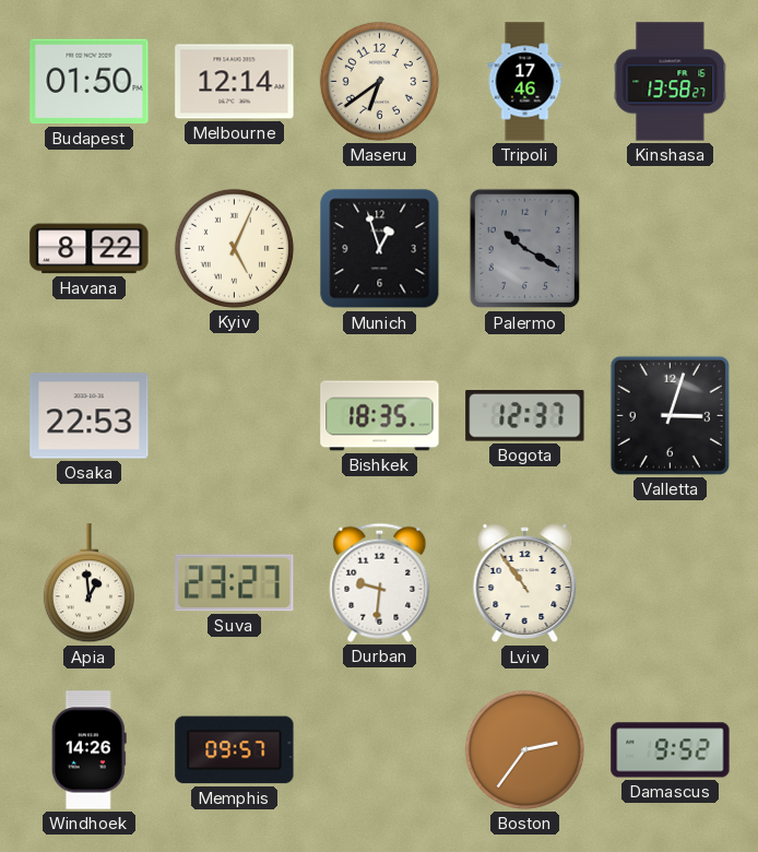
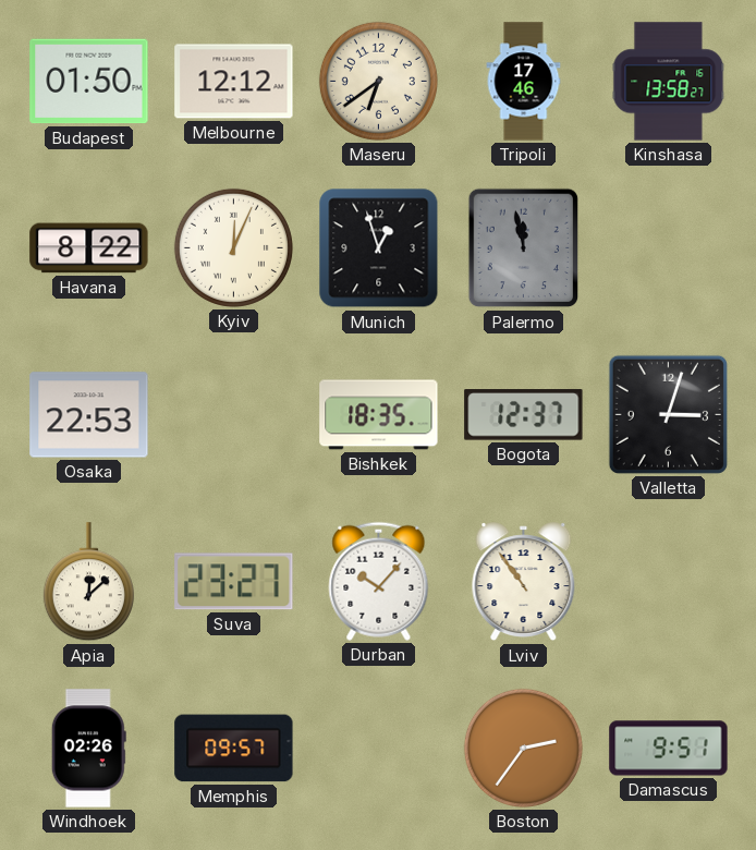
Melbourne: 12:14 -> 12:12
Kyiv: 5:04 -> 12:04
Palermo: 10:20 -> 11:58
Apia: 12:59 -> 12:08
Durban: 9:31 -> 10:07
Windhoek: 14:26 -> 02:26
Damascus: 9:52 -> 9:51
